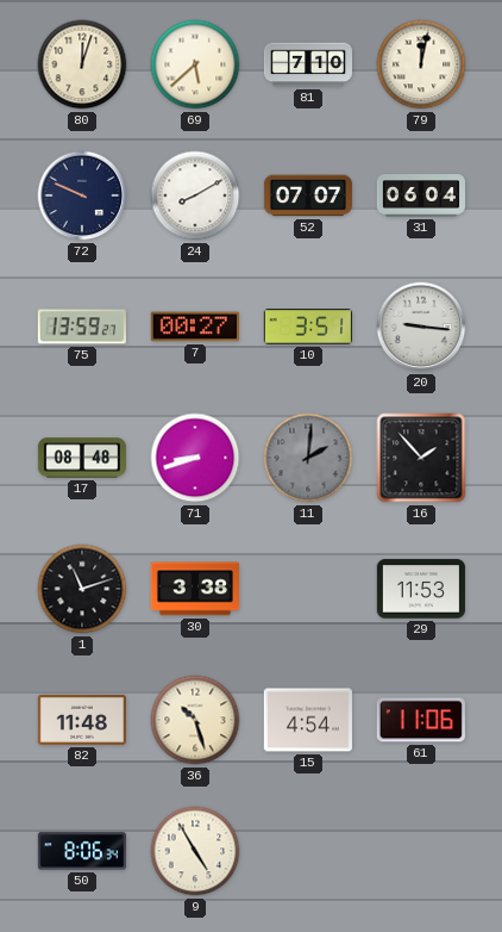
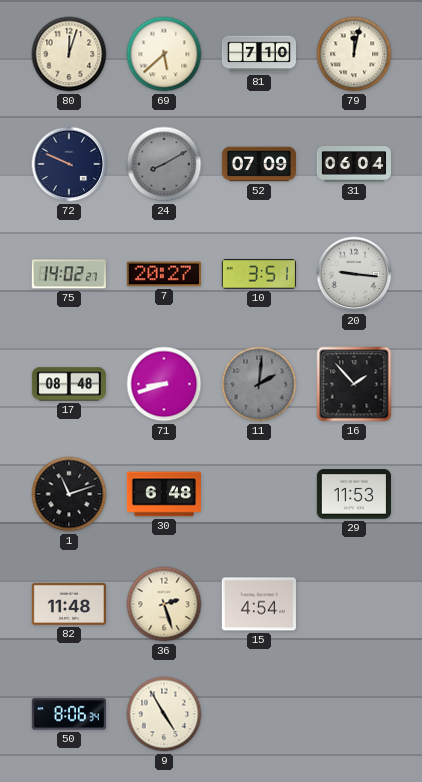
24 dial: white -> grey
52: 07:07 -> 07:09
75: 13:59 -> 14:02
7: 00:27 -> 20:27
30: 3:38 -> 6:48
36: 10:27 -> 2:27
61: 11:06 -> none
